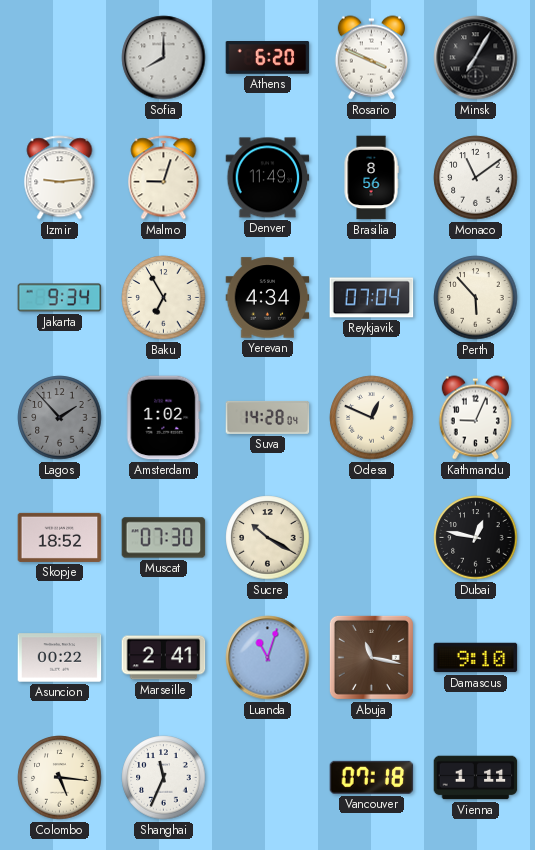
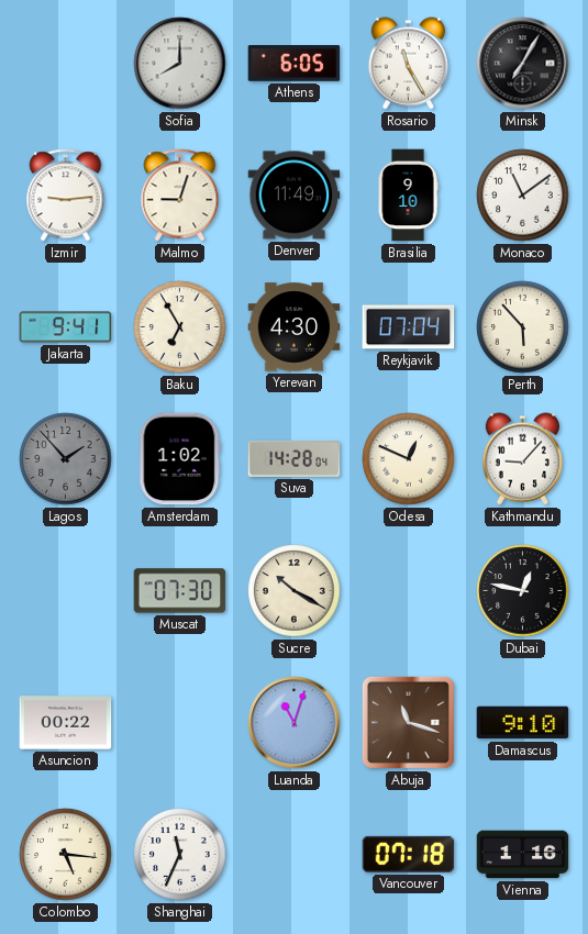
Athens: 6:20 -> 6:05
Rosario: 3:49 -> 11:25
Brasilia: 8:56 -> 9:10
Jakarta: 9:34 -> 9:41
Yerevan: 4:34 -> 4:30
Kathmandu: 9:04 -> 9:07
Skopje: 18:52 -> none
Marseille: 2:41 -> none
Abuja: 11:17 -> 11:18
Vienna: 1:11 -> 1:16
